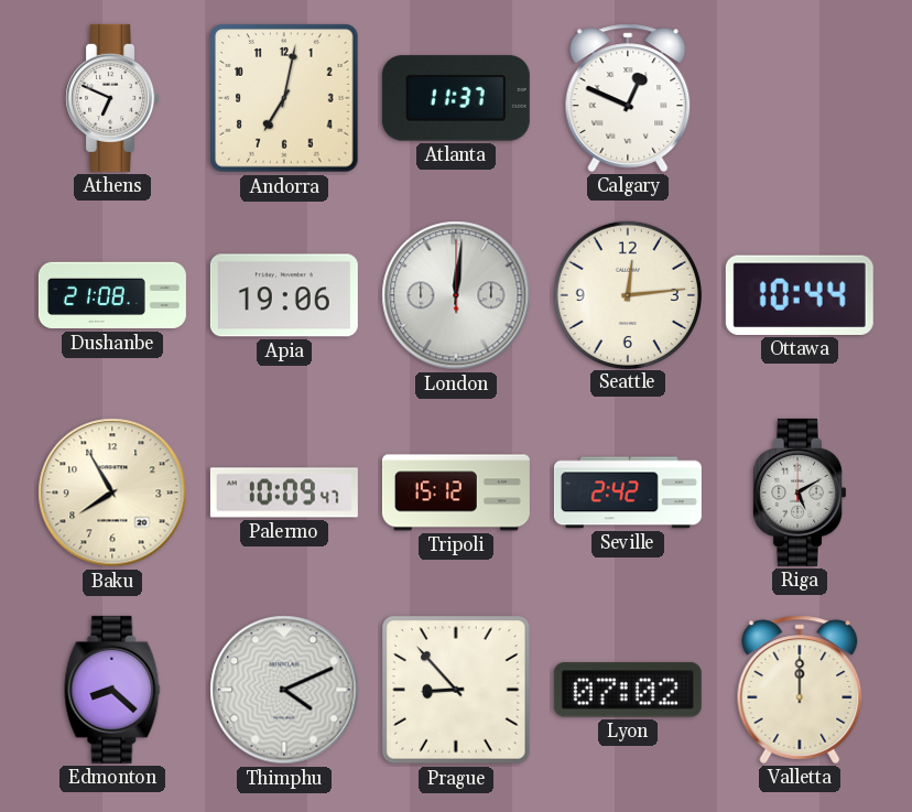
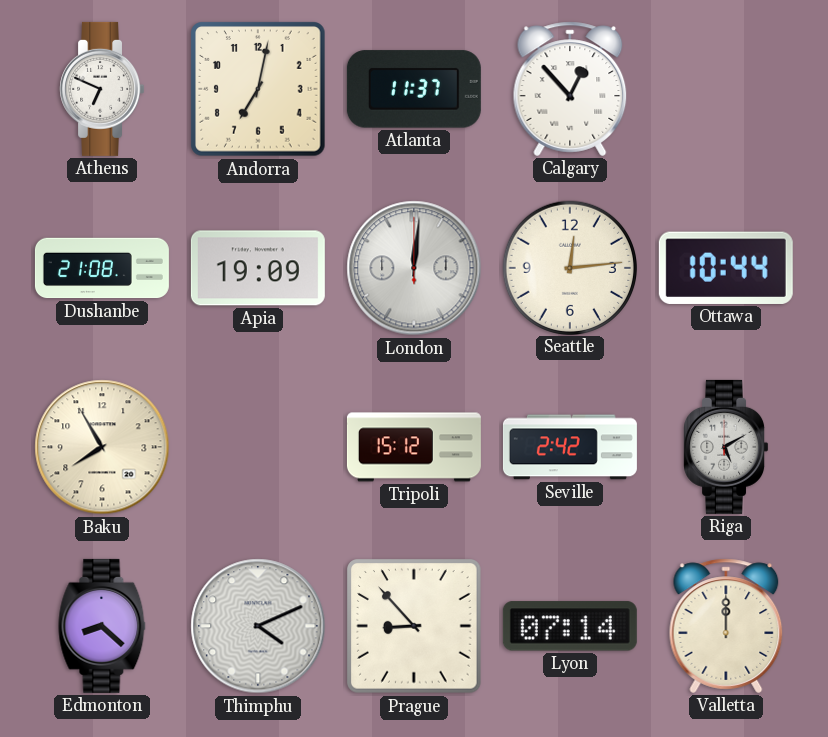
Calgary: 12:49 -> 12:53
Apia: 19:06 -> 19:09
Palermo: 10:09 -> none
Lyon: 07:02 -> 07:14
